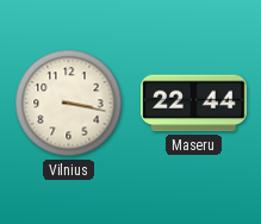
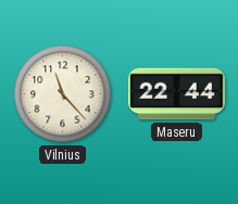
Vilnius: 3:17 -> 11:23
